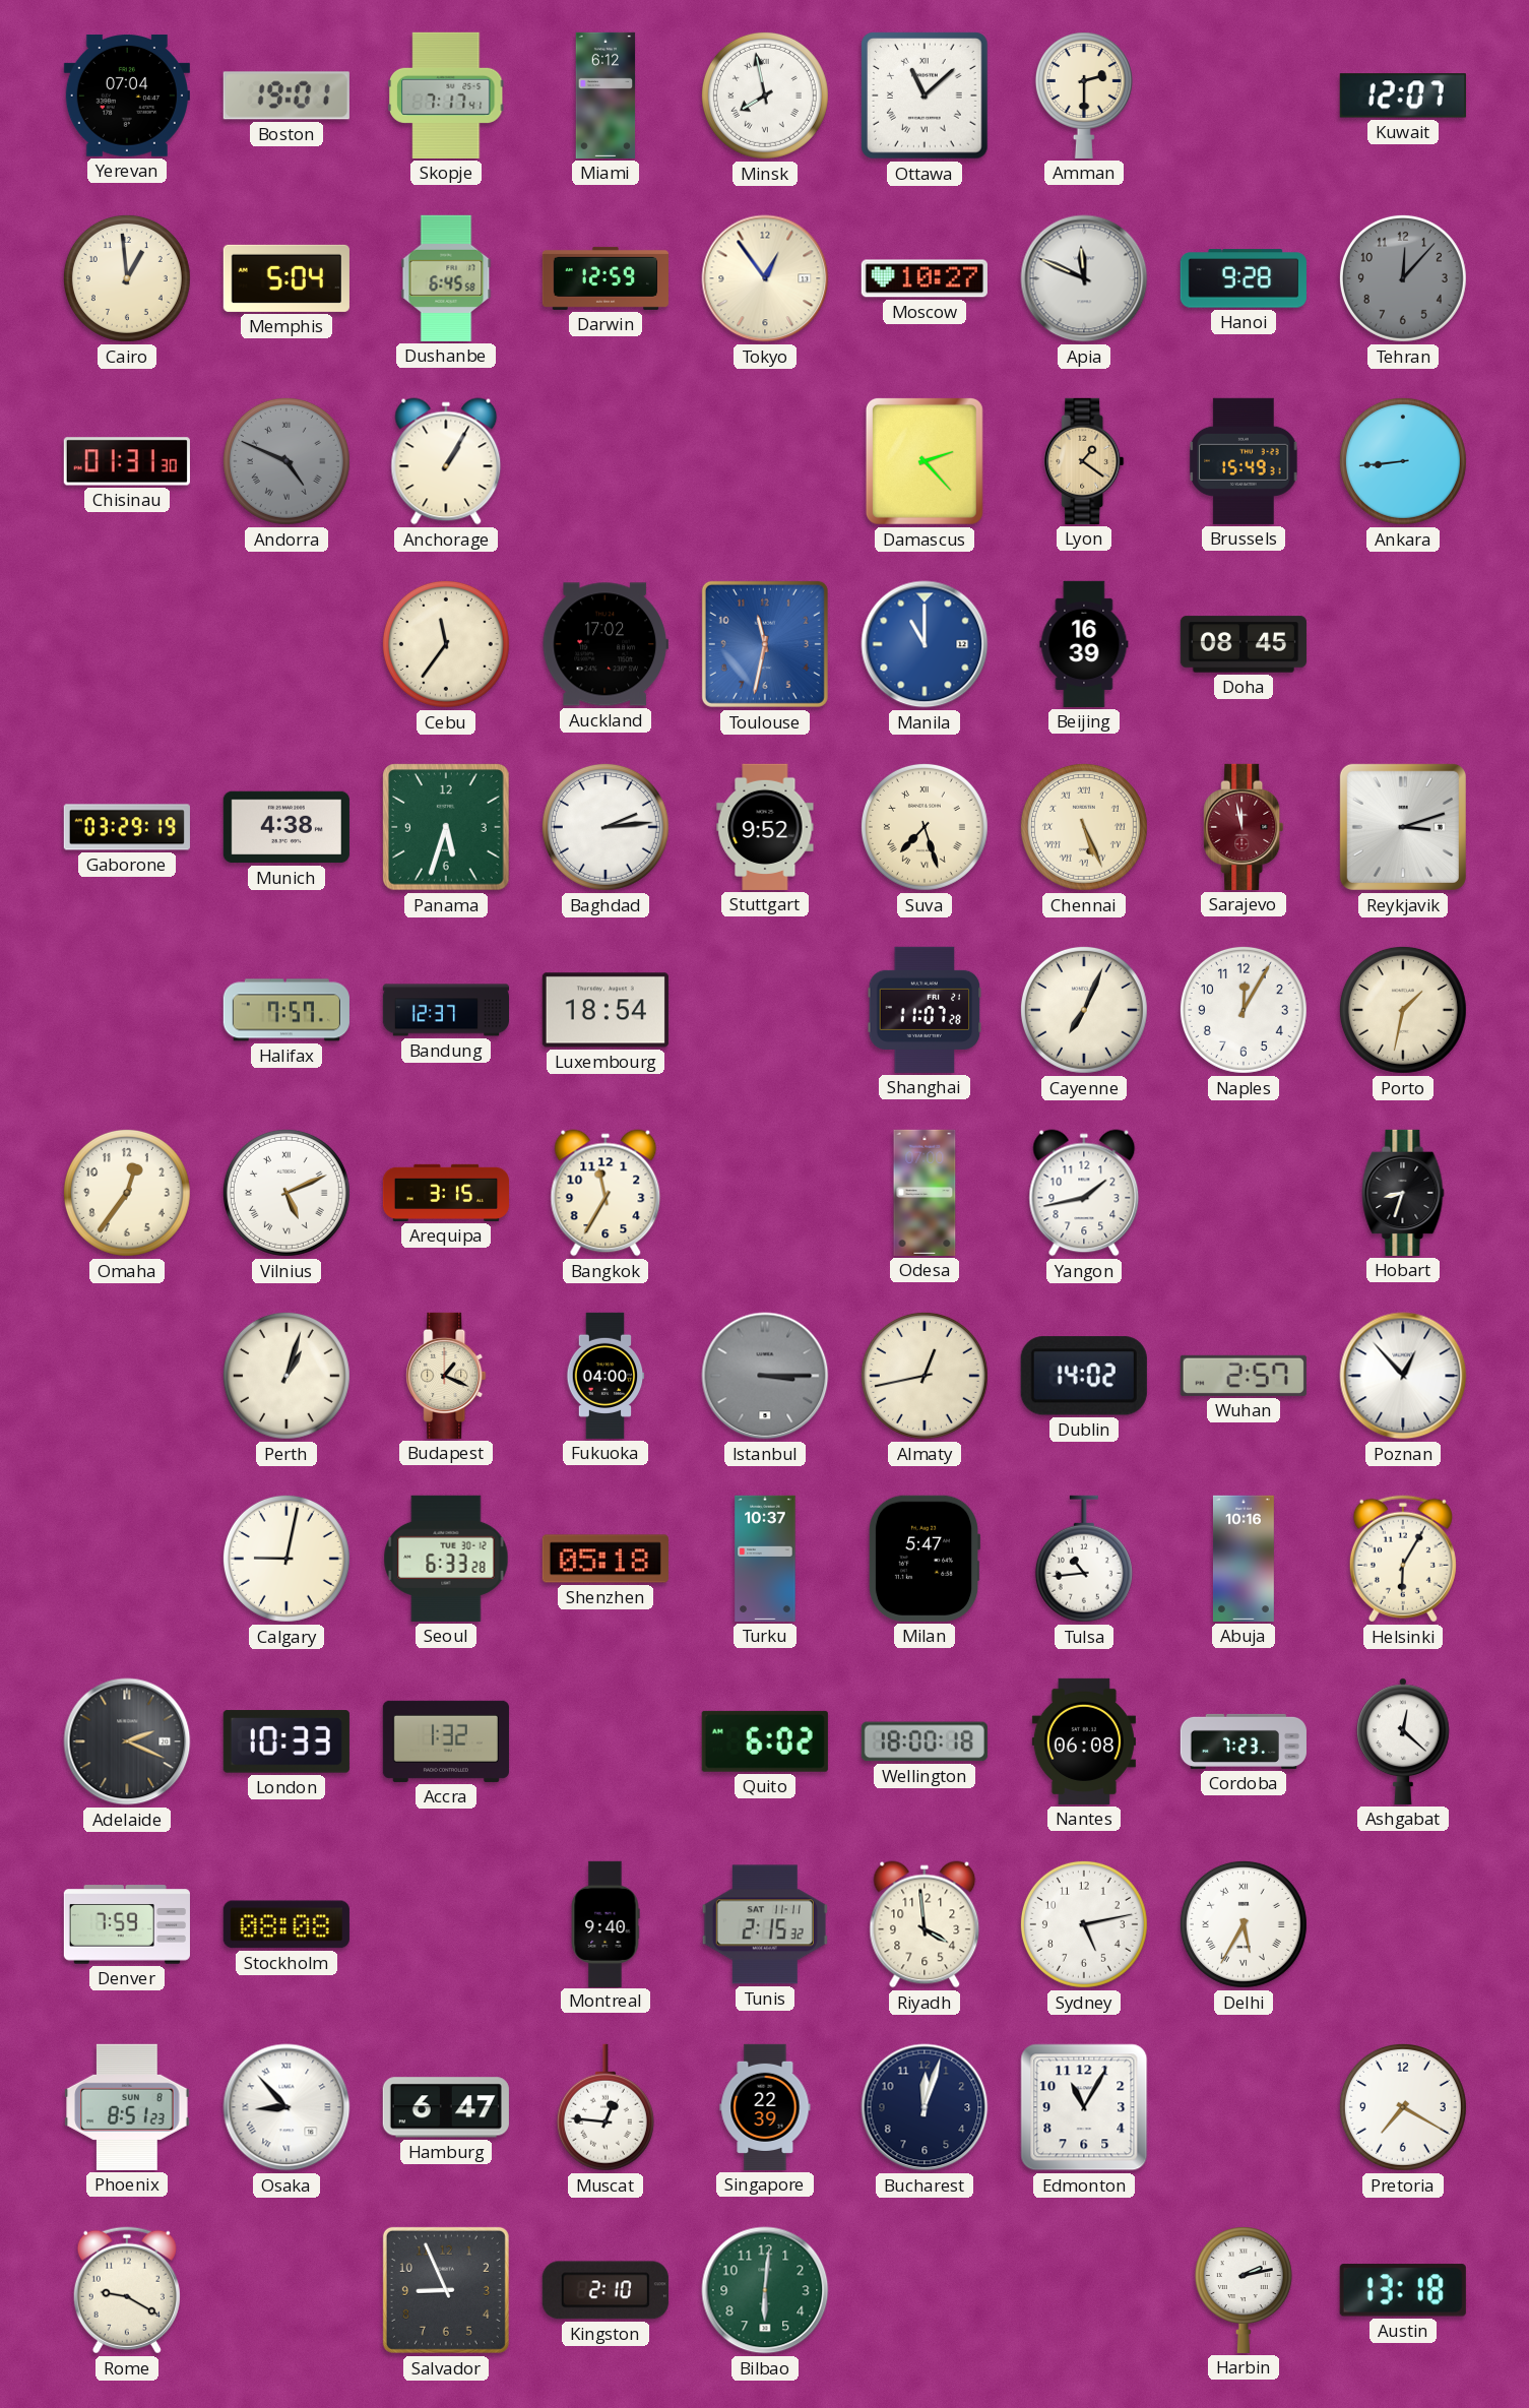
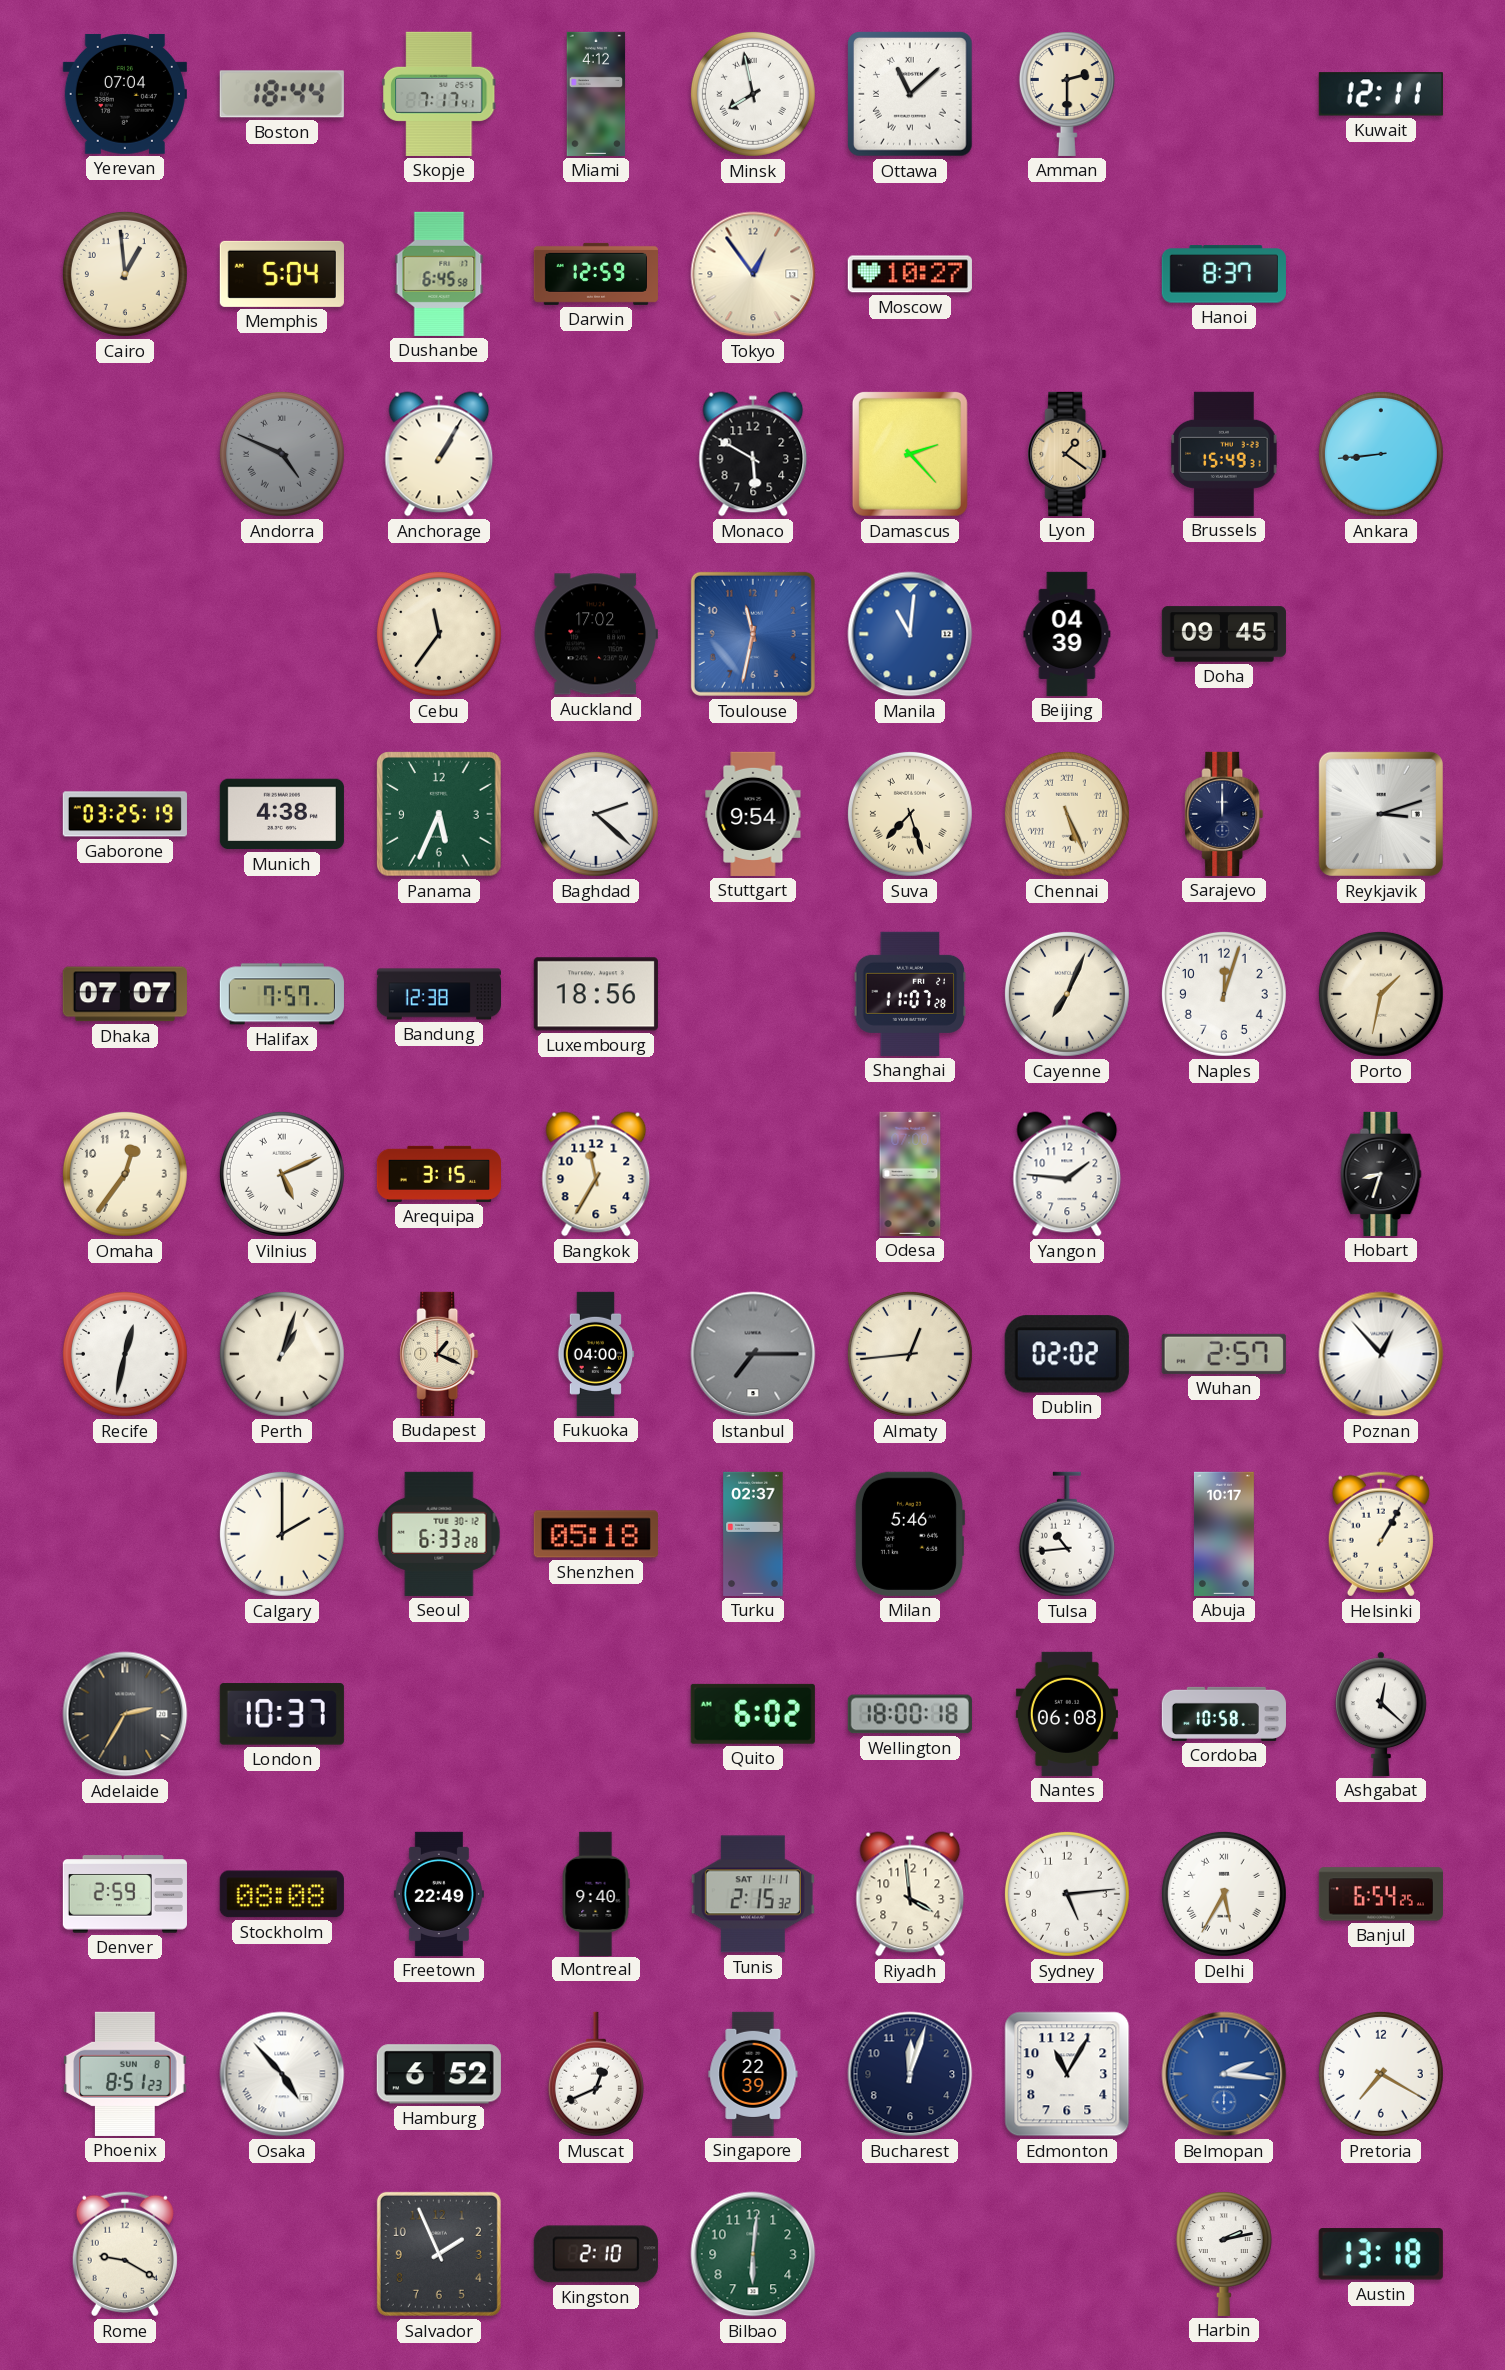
Boston: 19:01 -> 18:44
Miami: 6:12 -> 4:12
Kuwait: 12:07 -> 12:11
Apia: 11:49 -> none
Hanoi: 9:28 -> 8:37
Tehran: 12:07 -> none
Chisinau: 01:31 -> none
Monaco: none -> 5:50
Manila: 11:00 -> 11:01
Beijing: 16:39 -> 04:39
Doha: 08:45 -> 09:45
Gaborone: 03:29 -> 03:25
Panama: 5:33 -> 5:34
Baghdad: 2:14 -> 2:22
Stuttgart: 9:52 -> 9:54
Sarajevo: 11:58 -> 12:00
Sarajevo dial: burgundy -> navy
Dhaka: none -> 07:07
Bandung: 12:37 -> 12:38
Luxembourg: 18:54 -> 18:56
Naples: 12:05 -> 12:03
Yangon: 1:43 -> 1:46
Recife: none -> 12:32
Istanbul: 3:15 -> 7:15
Almaty: 12:43 -> 12:44
Dublin: 14:02 -> 02:02
Calgary: 9:02 -> 2:00
Turku: 10:37 -> 02:37
Milan: 5:47 -> 5:46
Abuja: 10:16 -> 10:17
Helsinki: 6:05 -> 1:05
Adelaide: 2:19 -> 2:35
London: 10:33 -> 10:37
Accra: 1:32 -> none
Cordoba: 7:23 -> 10:58
Denver: 7:59 -> 2:59
Freetown: none -> 22:49
Sydney: 5:13 -> 5:14
Banjul: none -> 6:54
Osaka: 8:53 -> 4:53
Hamburg: 6:47 -> 6:52
Muscat: 12:46 -> 12:41
Belmopan: none -> 2:16
Salvador: 8:56 -> 1:56
